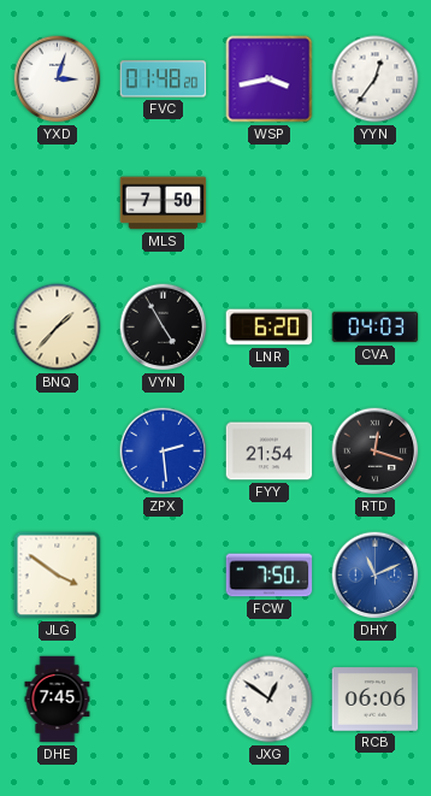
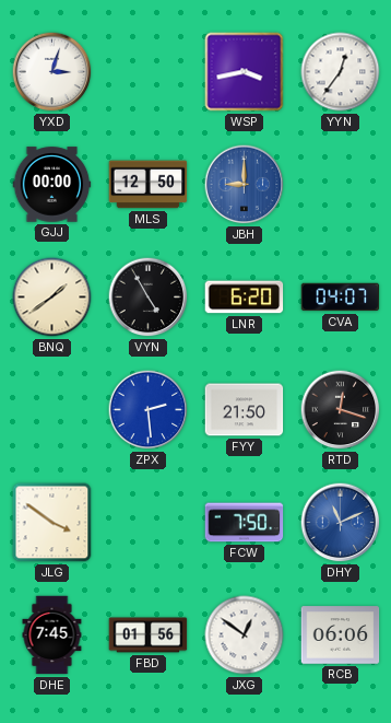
FVC: 01:48 -> none
GJJ: none -> 00:00
MLS: 7:50 -> 12:50
JBH: none -> 9:00
BNQ: 1:37 -> 1:39
CVA: 04:03 -> 04:07
FYY: 21:54 -> 21:50
FBD: none -> 01:56
